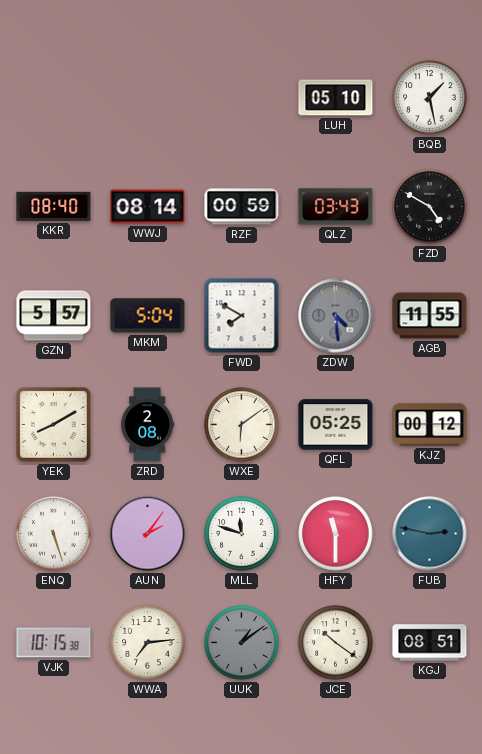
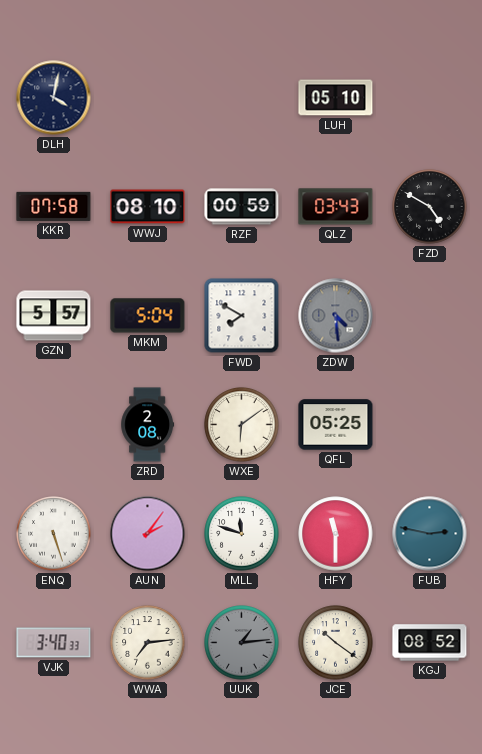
DLH: none -> 4:02
BQB: 1:28 -> none
KKR: 08:40 -> 07:58
WWJ: 08:14 -> 08:10
AGB: 11:55 -> none
YEK: 8:10 -> none
KJZ: 00:12 -> none
VJK: 10:15 -> 3:40
UUK: 1:09 -> 1:14
KGJ: 08:51 -> 08:52
